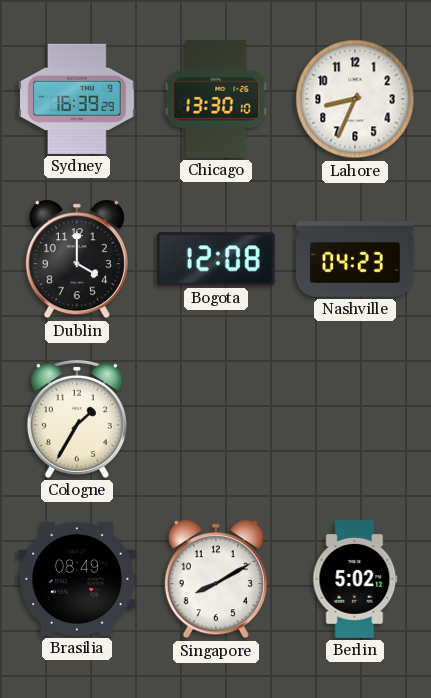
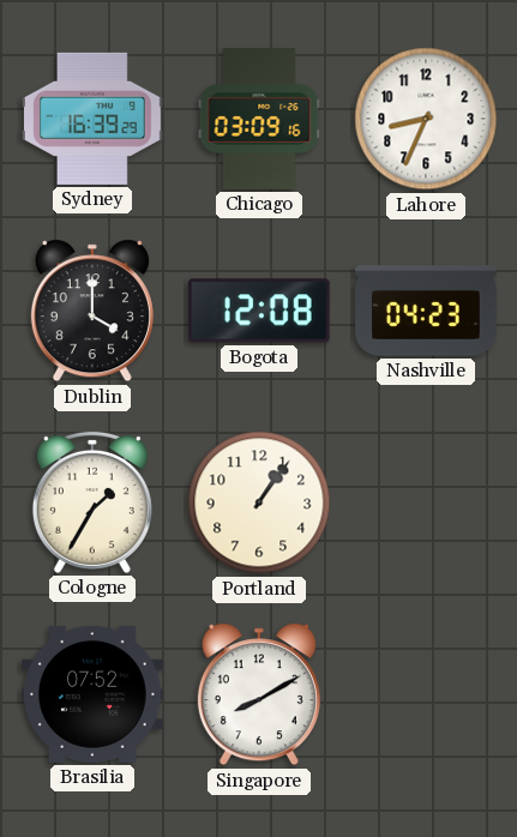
Chicago: 13:30 -> 03:09
Portland: none -> 1:06
Brasilia: 08:49 -> 07:52
Berlin: 5:02 -> none
